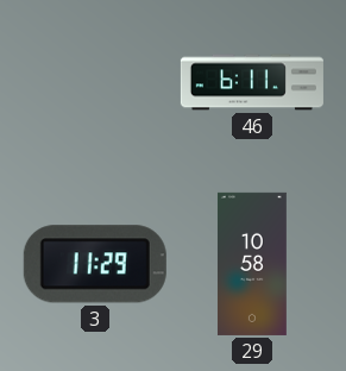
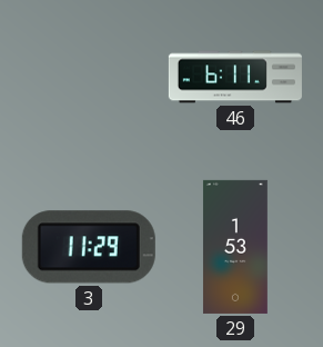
29: 10:58 -> 1:53
